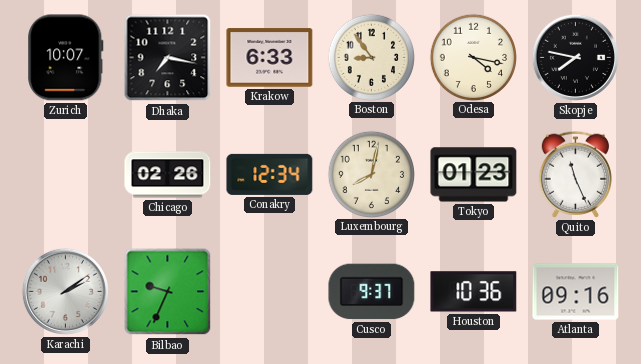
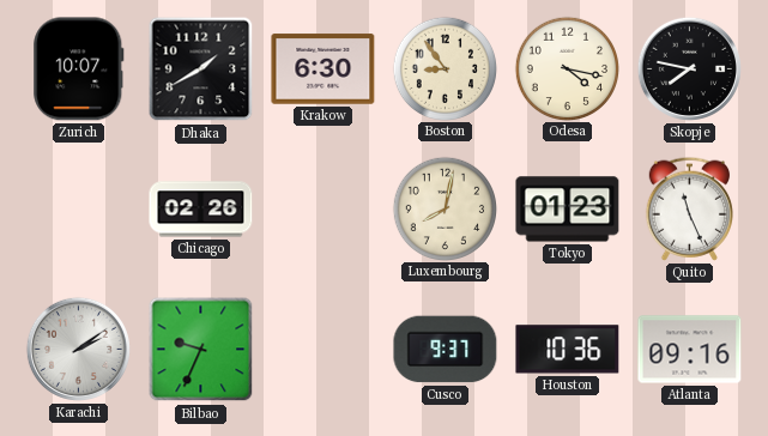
Dhaka: 7:17 -> 1:40
Krakow: 6:33 -> 6:30
Conakry: 12:34 -> none
